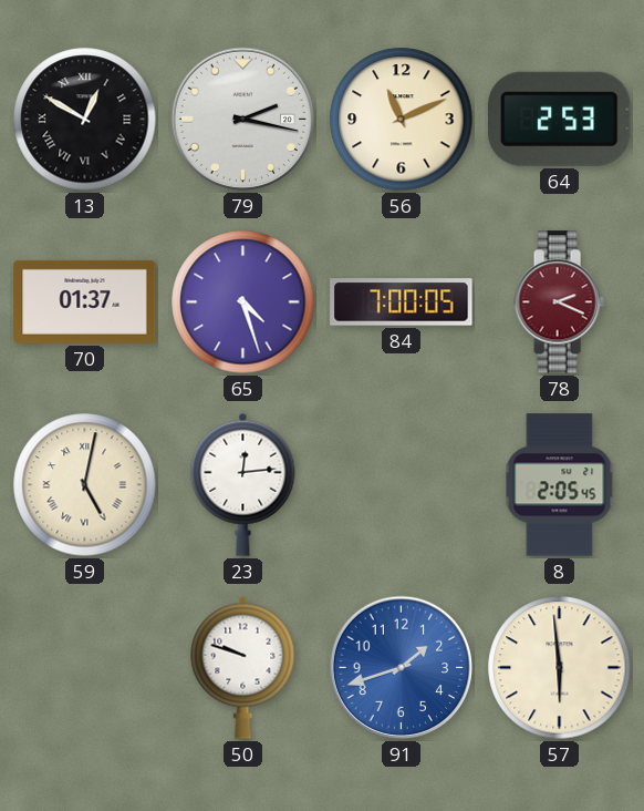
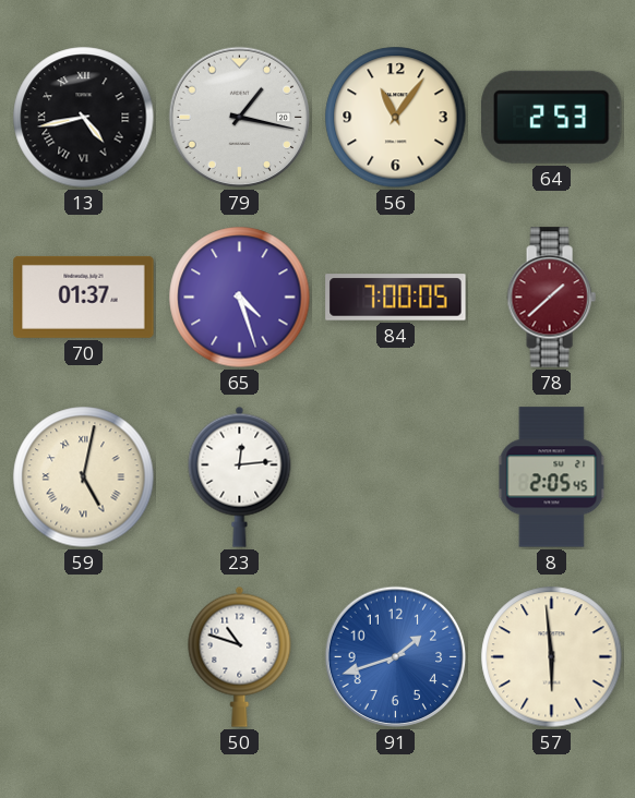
13: 12:50 -> 4:43
79: 2:17 -> 1:17
56: 11:11 -> 11:06
78: 2:19 -> 1:38
50: 9:48 -> 10:48
